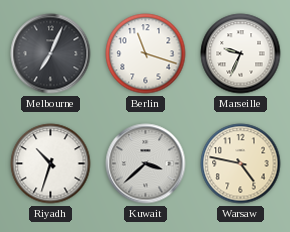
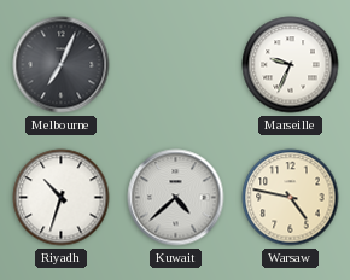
Berlin: 11:18 -> none
Kuwait: 3:38 -> 4:38
